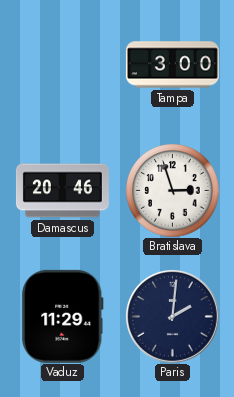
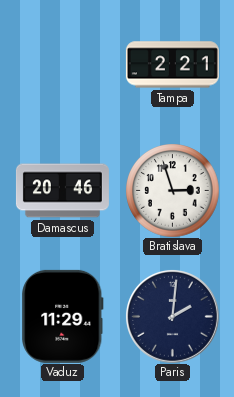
Tampa: 3:00 -> 2:21
